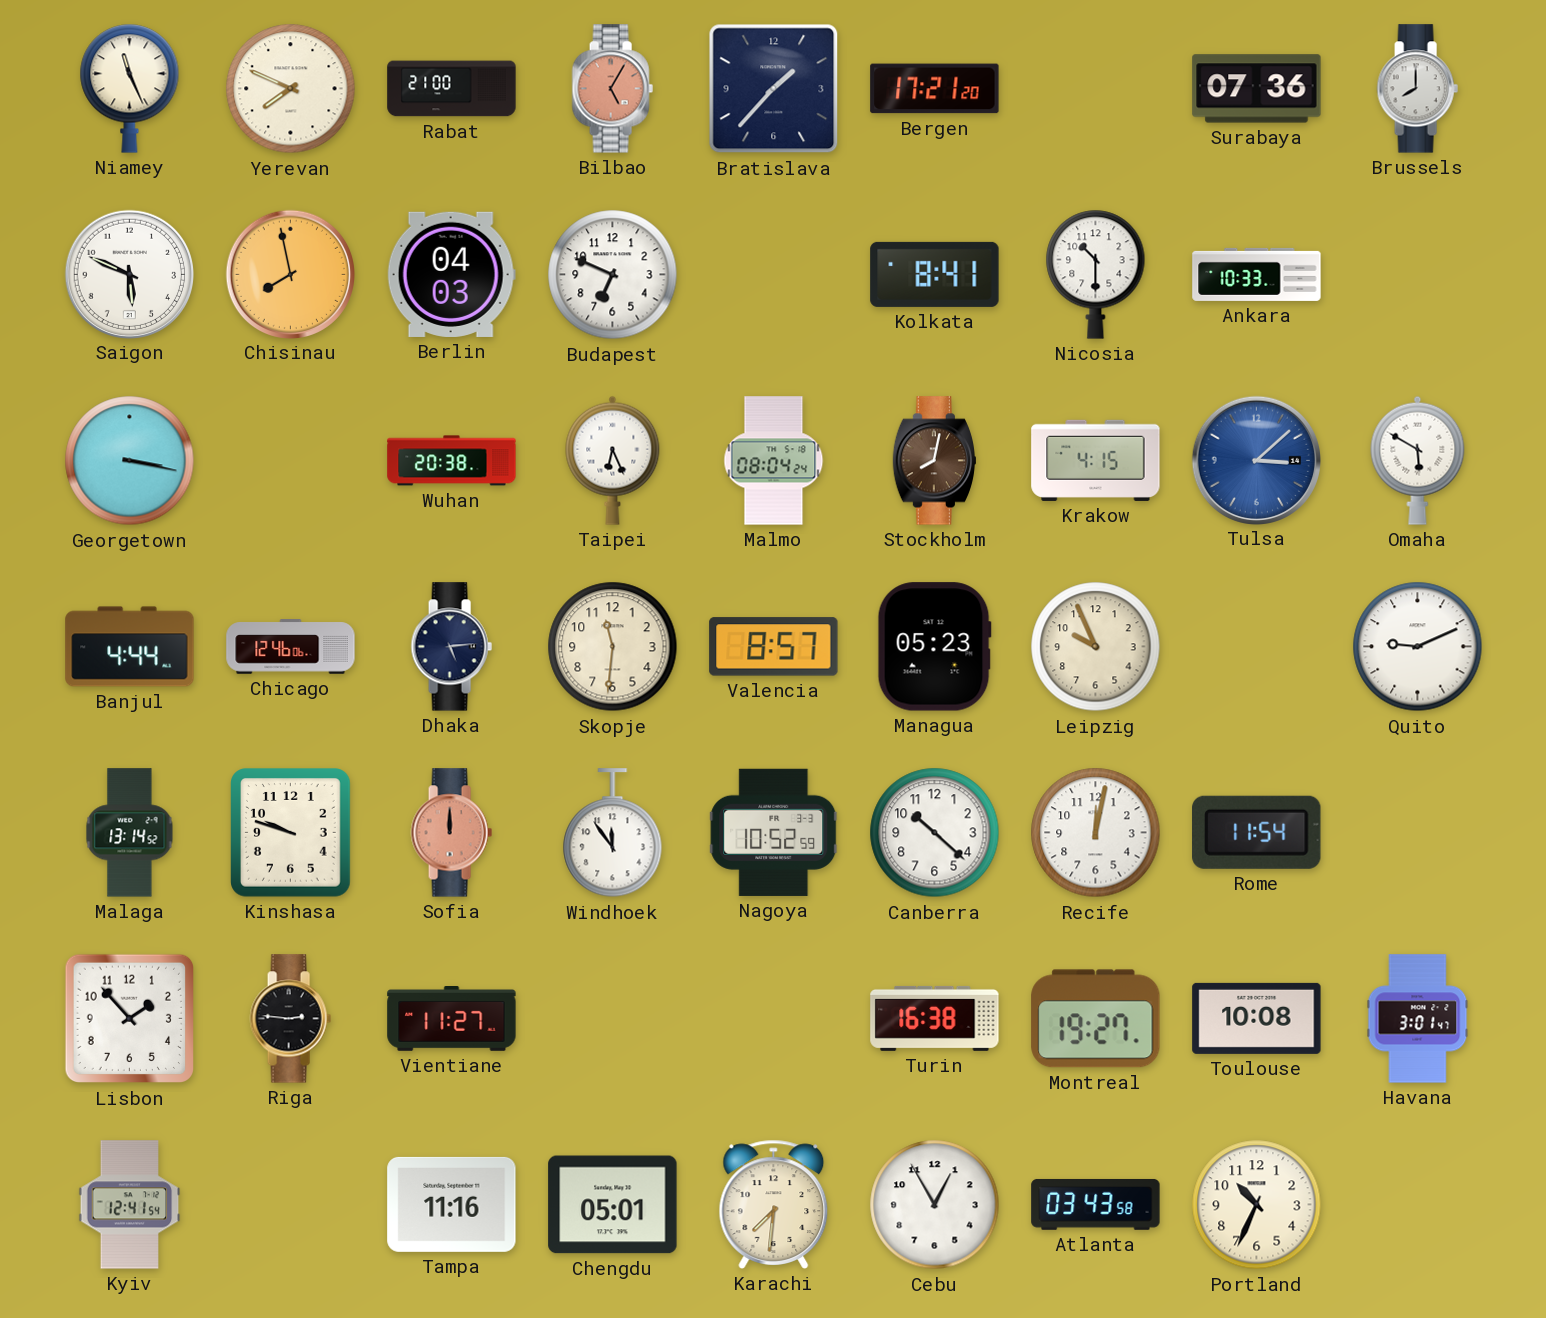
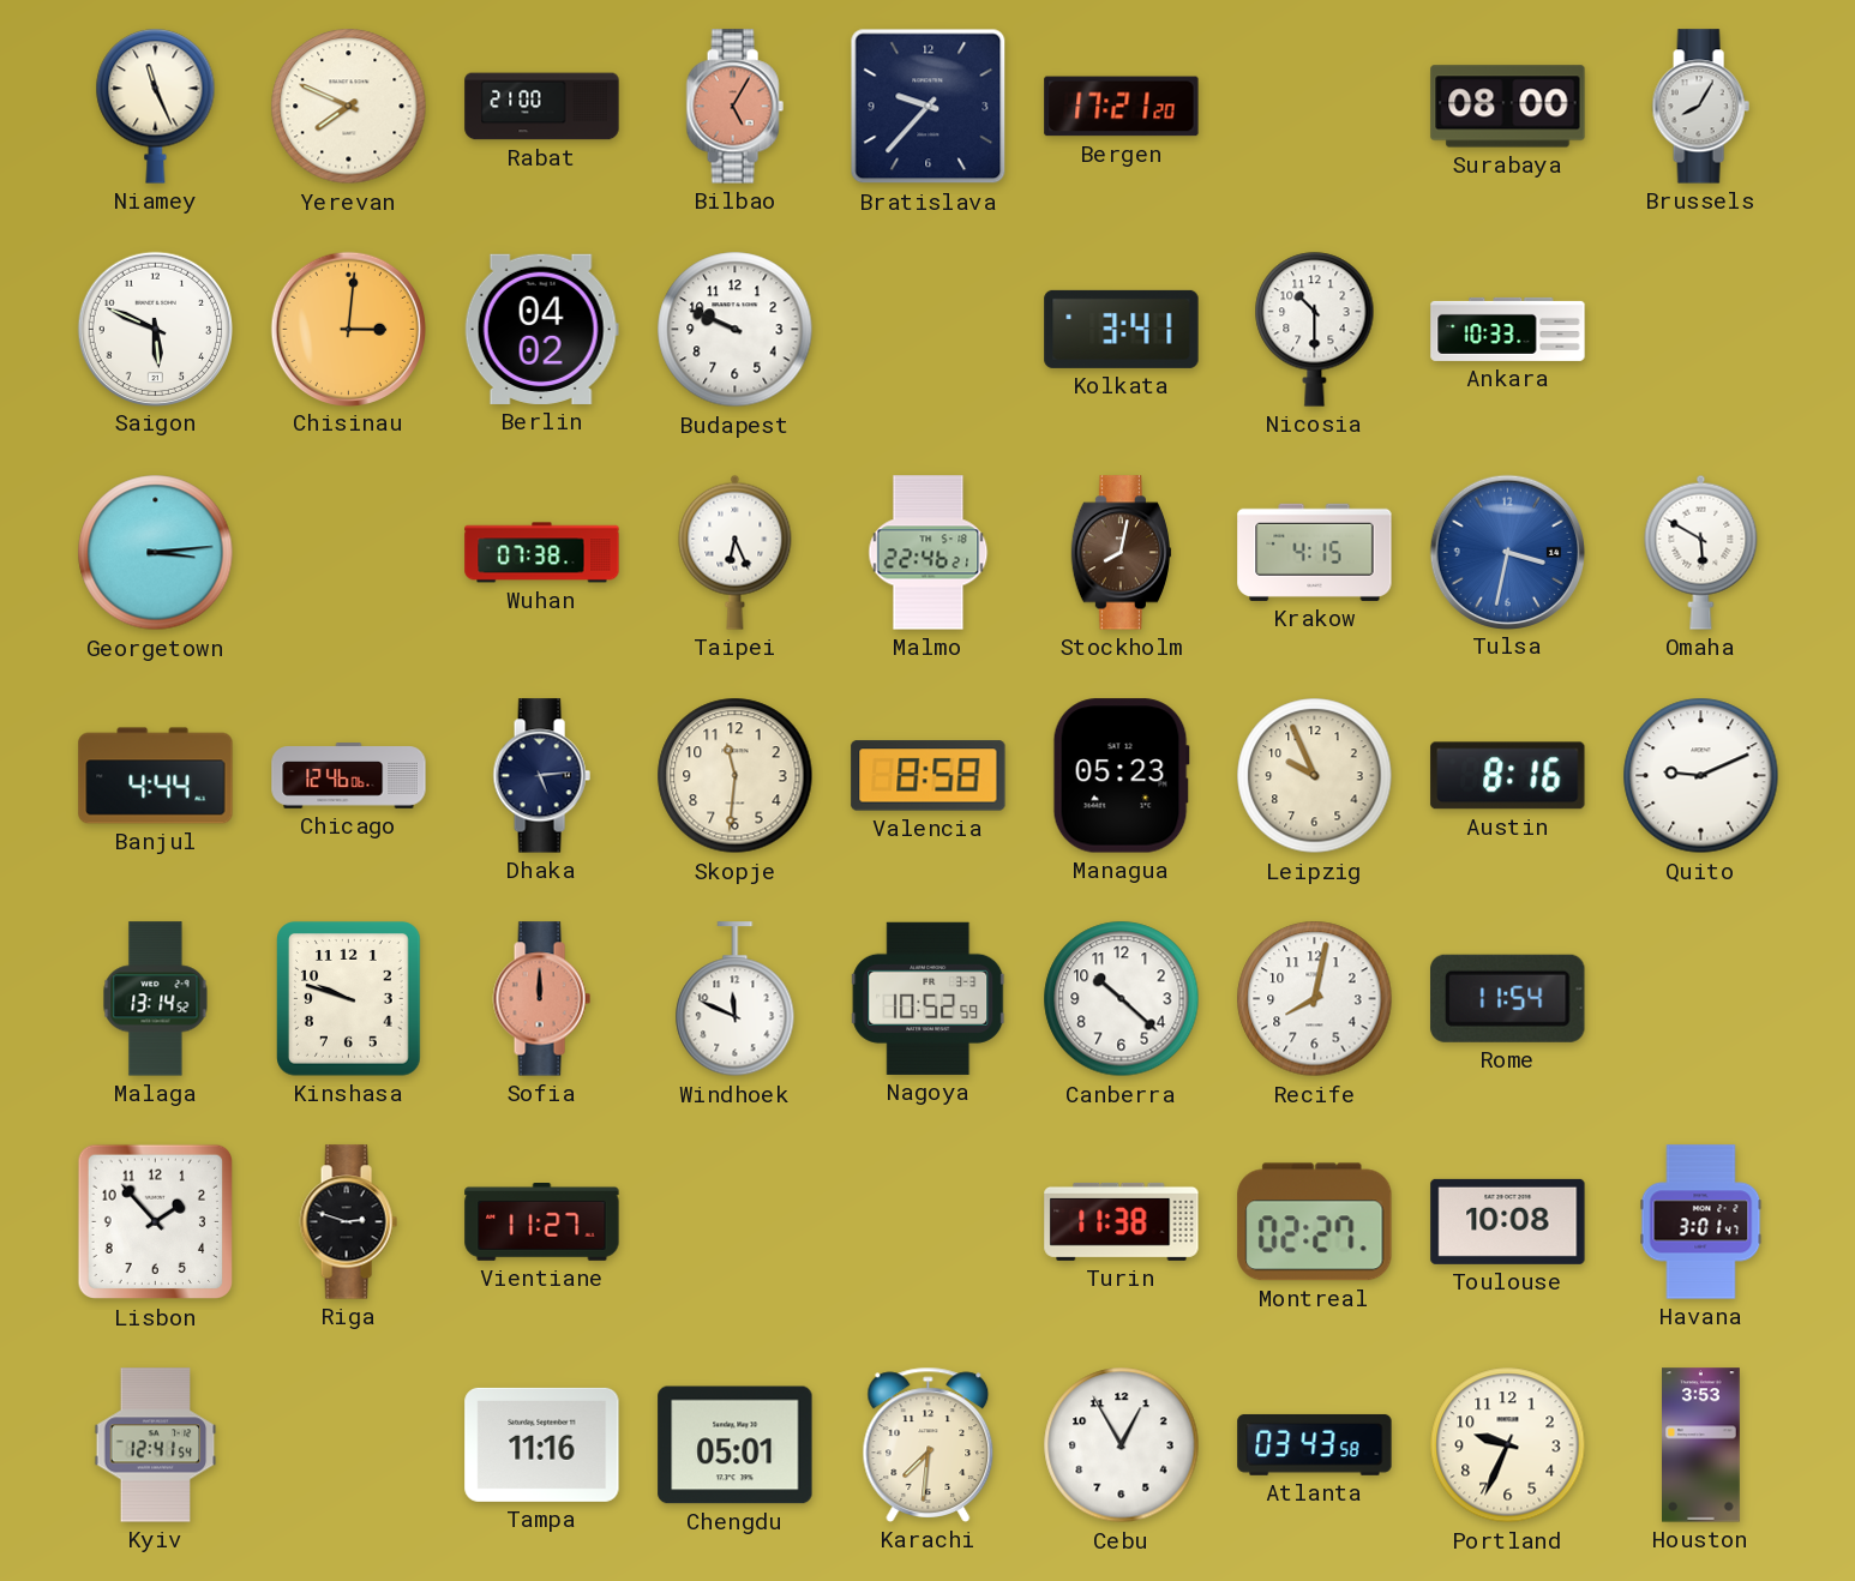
Bratislava: 1:37 -> 9:37
Surabaya: 07:36 -> 08:00
Brussels: 8:00 -> 8:05
Chisinau: 7:58 -> 3:01
Berlin: 04:03 -> 04:02
Budapest: 6:49 -> 9:49
Kolkata: 8:41 -> 3:41
Georgetown: 3:17 -> 3:14
Wuhan: 20:38 -> 07:38
Malmo: 08:04 -> 22:46
Tulsa: 3:08 -> 3:32
Valencia: 8:57 -> 8:58
Austin: none -> 8:16
Windhoek: 11:54 -> 11:49
Recife: 12:02 -> 8:02
Riga: 2:46 -> 2:48
Turin: 16:38 -> 11:38
Montreal: 19:27 -> 02:27
Portland: 10:34 -> 9:34
Houston: none -> 3:53
